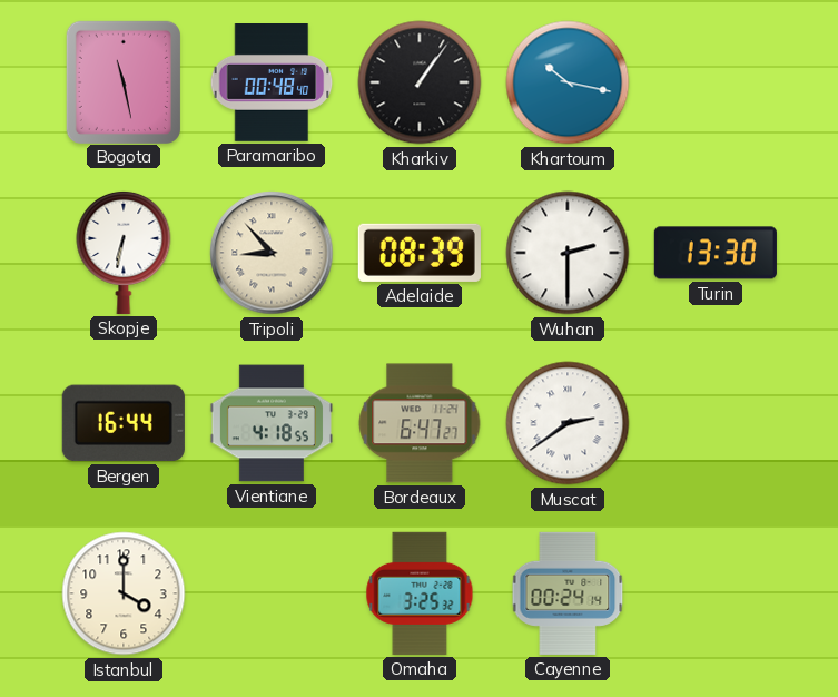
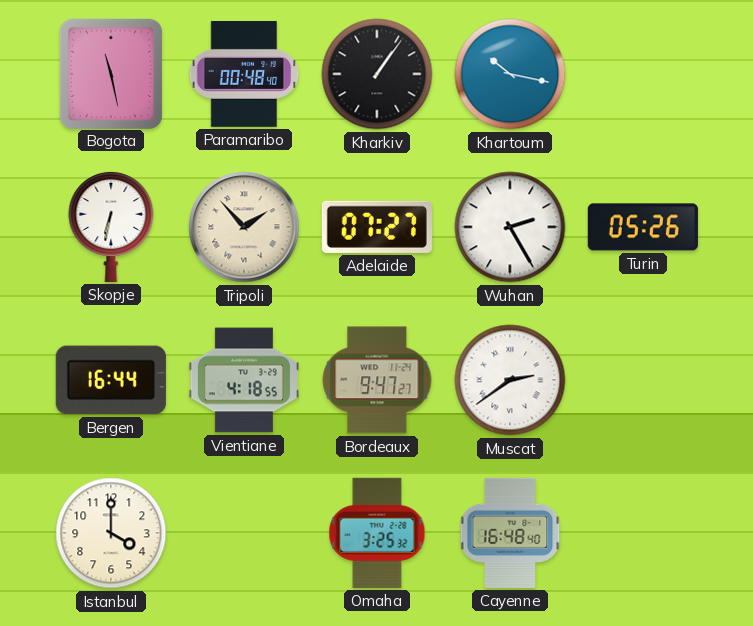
Tripoli: 8:53 -> 1:53
Adelaide: 08:39 -> 07:27
Wuhan: 2:30 -> 2:25
Turin: 13:30 -> 05:26
Bordeaux: 6:47 -> 9:47
Cayenne: 00:24 -> 16:48
